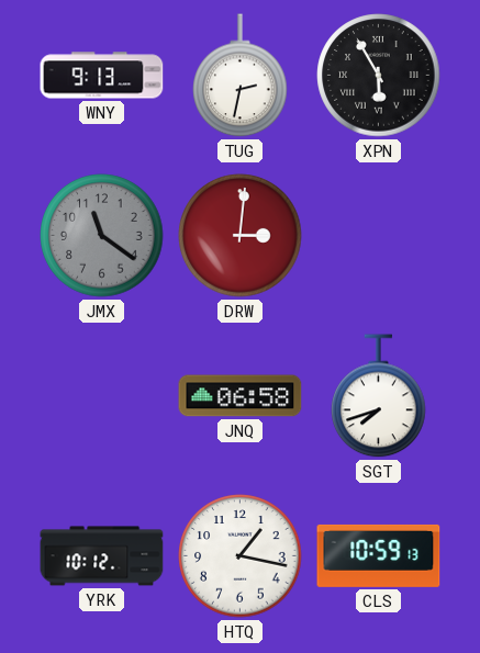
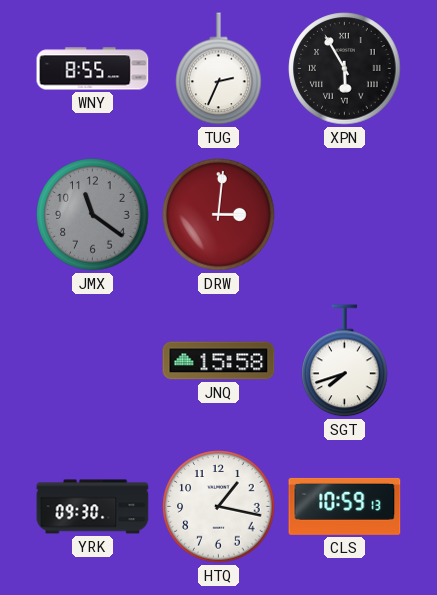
WNY: 9:13 -> 8:55
TUG: 2:32 -> 2:34
JNQ: 06:58 -> 15:58
YRK: 10:12 -> 09:30
